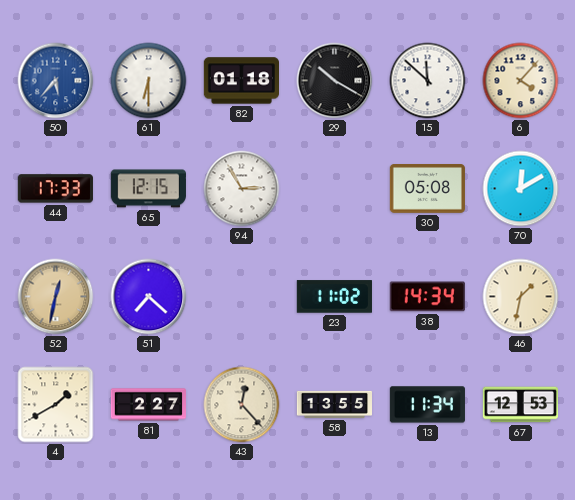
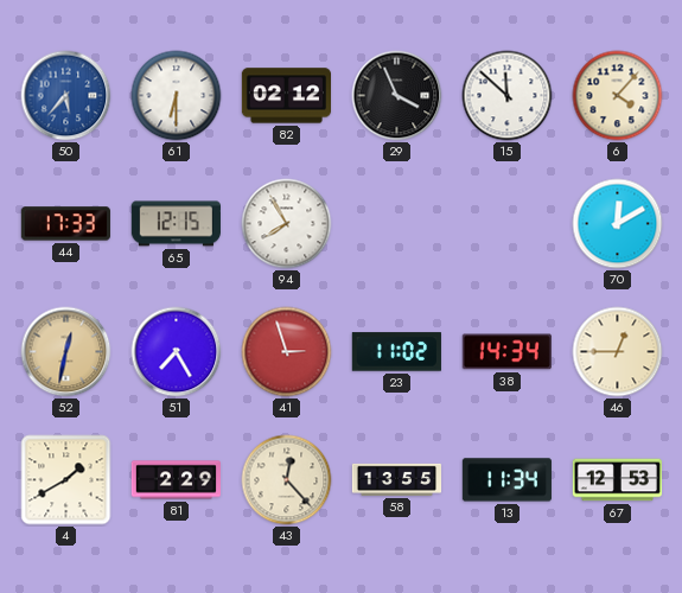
82: 01:18 -> 02:12
29: 10:20 -> 3:56
94: 2:55 -> 7:55
30: 05:08 -> none
51: 7:22 -> 7:25
41: none -> 2:57
46: 1:32 -> 12:45
81: 2:27 -> 2:29
